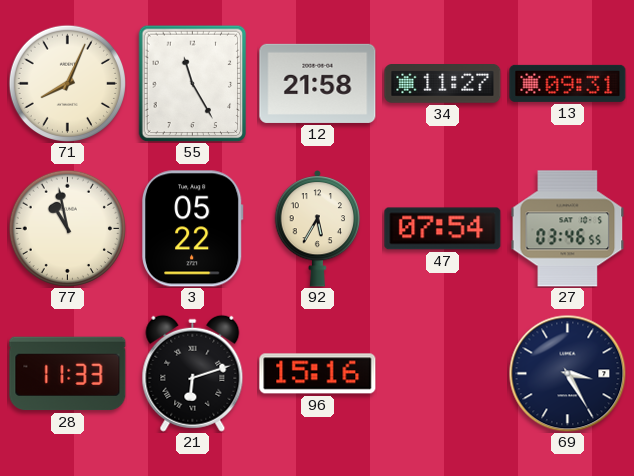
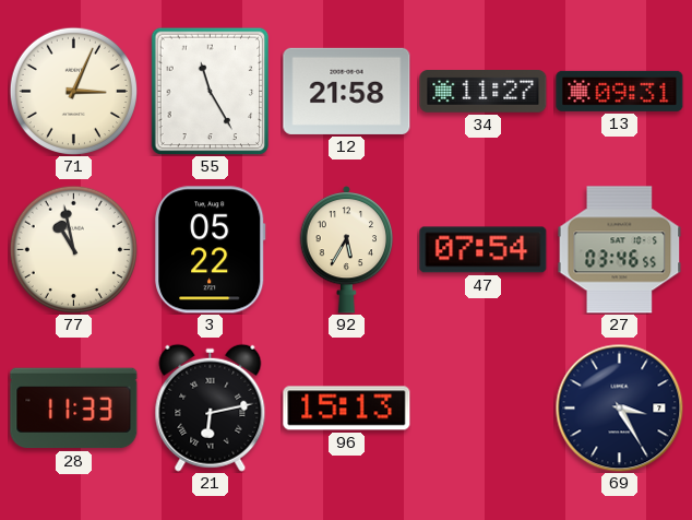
71: 8:04 -> 3:04
21: 6:12 -> 6:13
96: 15:16 -> 15:13
